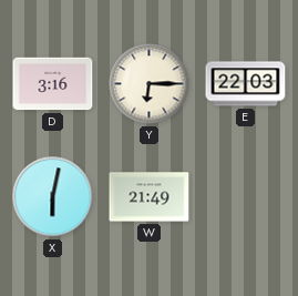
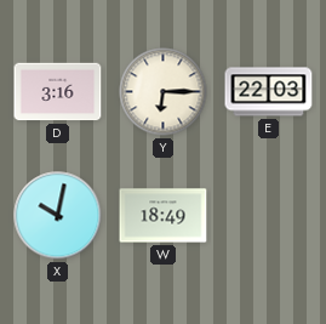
X: 6:02 -> 10:02
W: 21:49 -> 18:49
